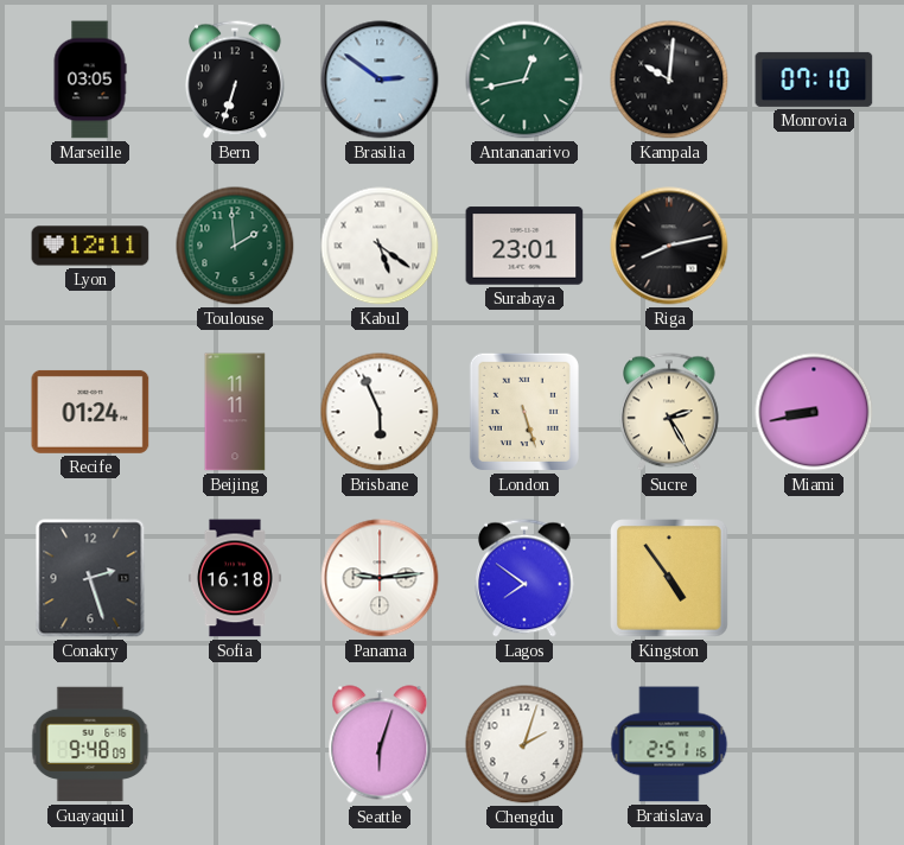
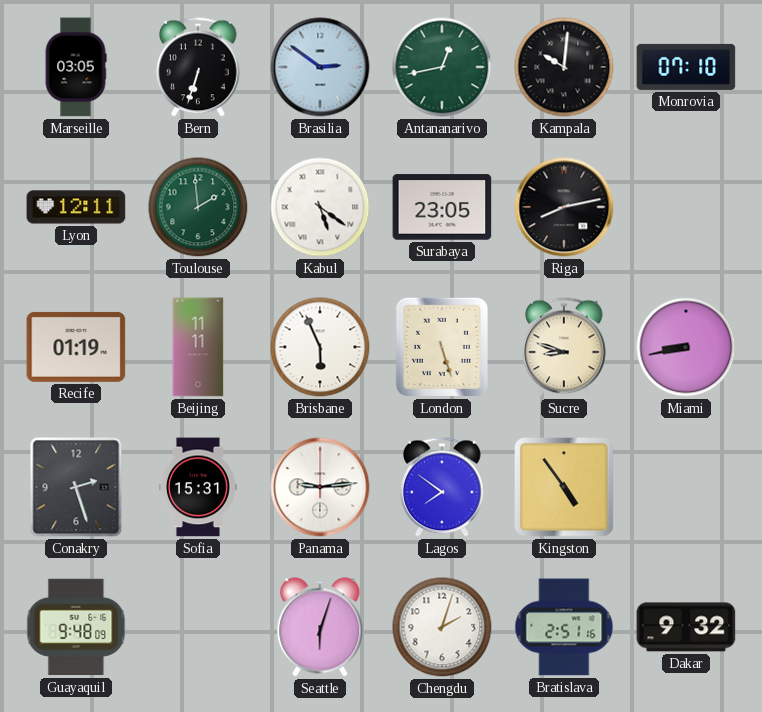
Surabaya: 23:01 -> 23:05
Recife: 01:24 -> 01:19
Sucre: 2:25 -> 8:48
Sofia: 16:18 -> 15:31
Dakar: none -> 9:32
